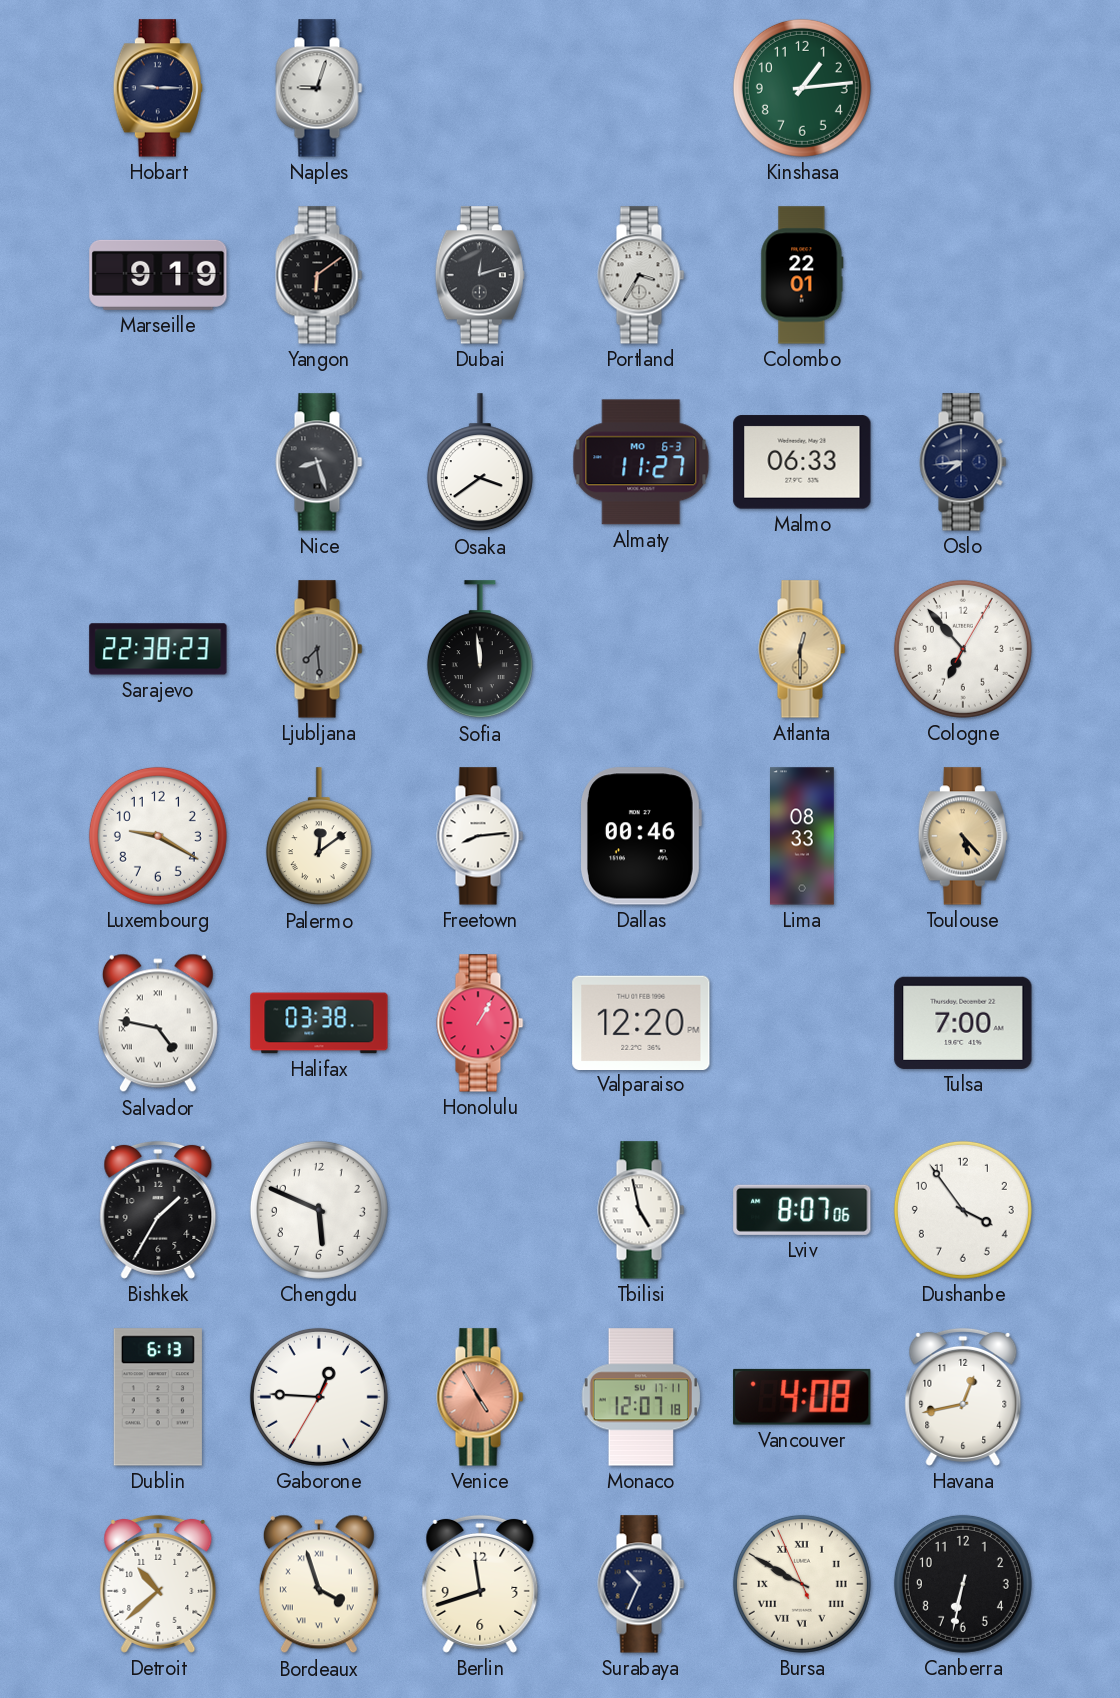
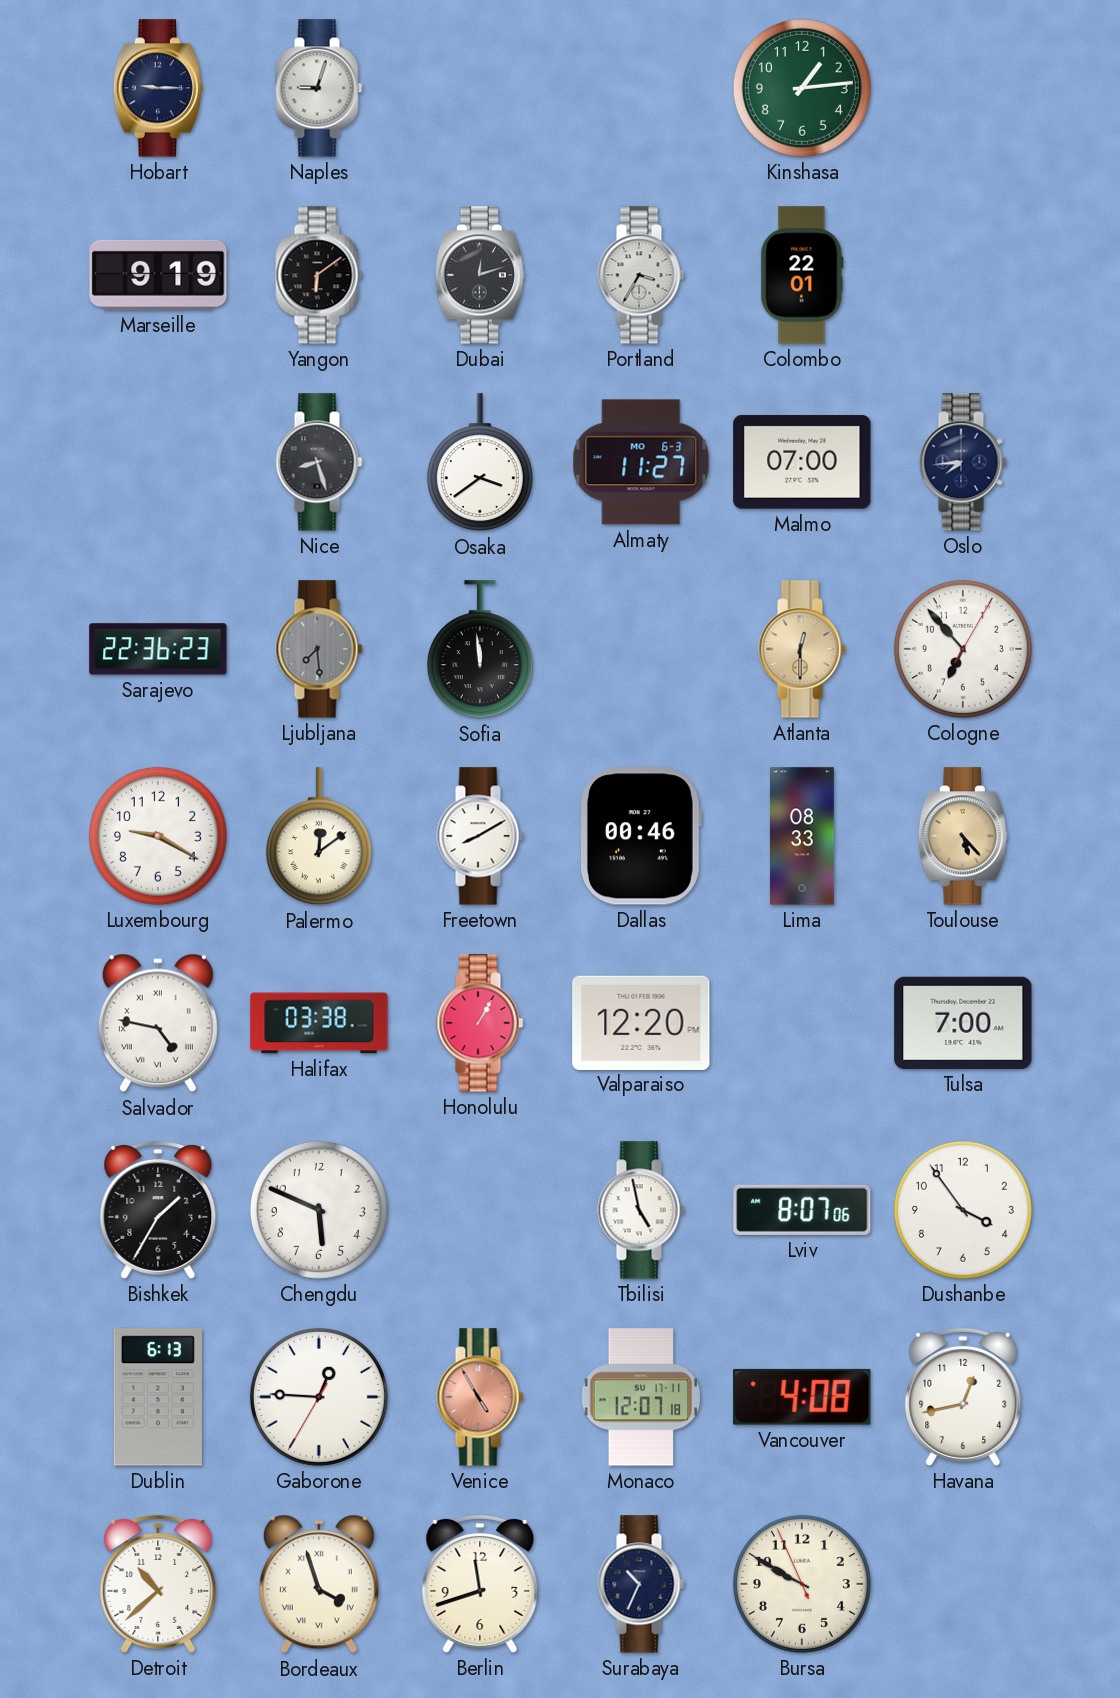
Malmo: 06:33 -> 07:00
Sarajevo: 22:38 -> 22:36
Freetown: 8:14 -> 8:10
Bursa numerals: Roman -> Arabic
Canberra: 6:32 -> none
